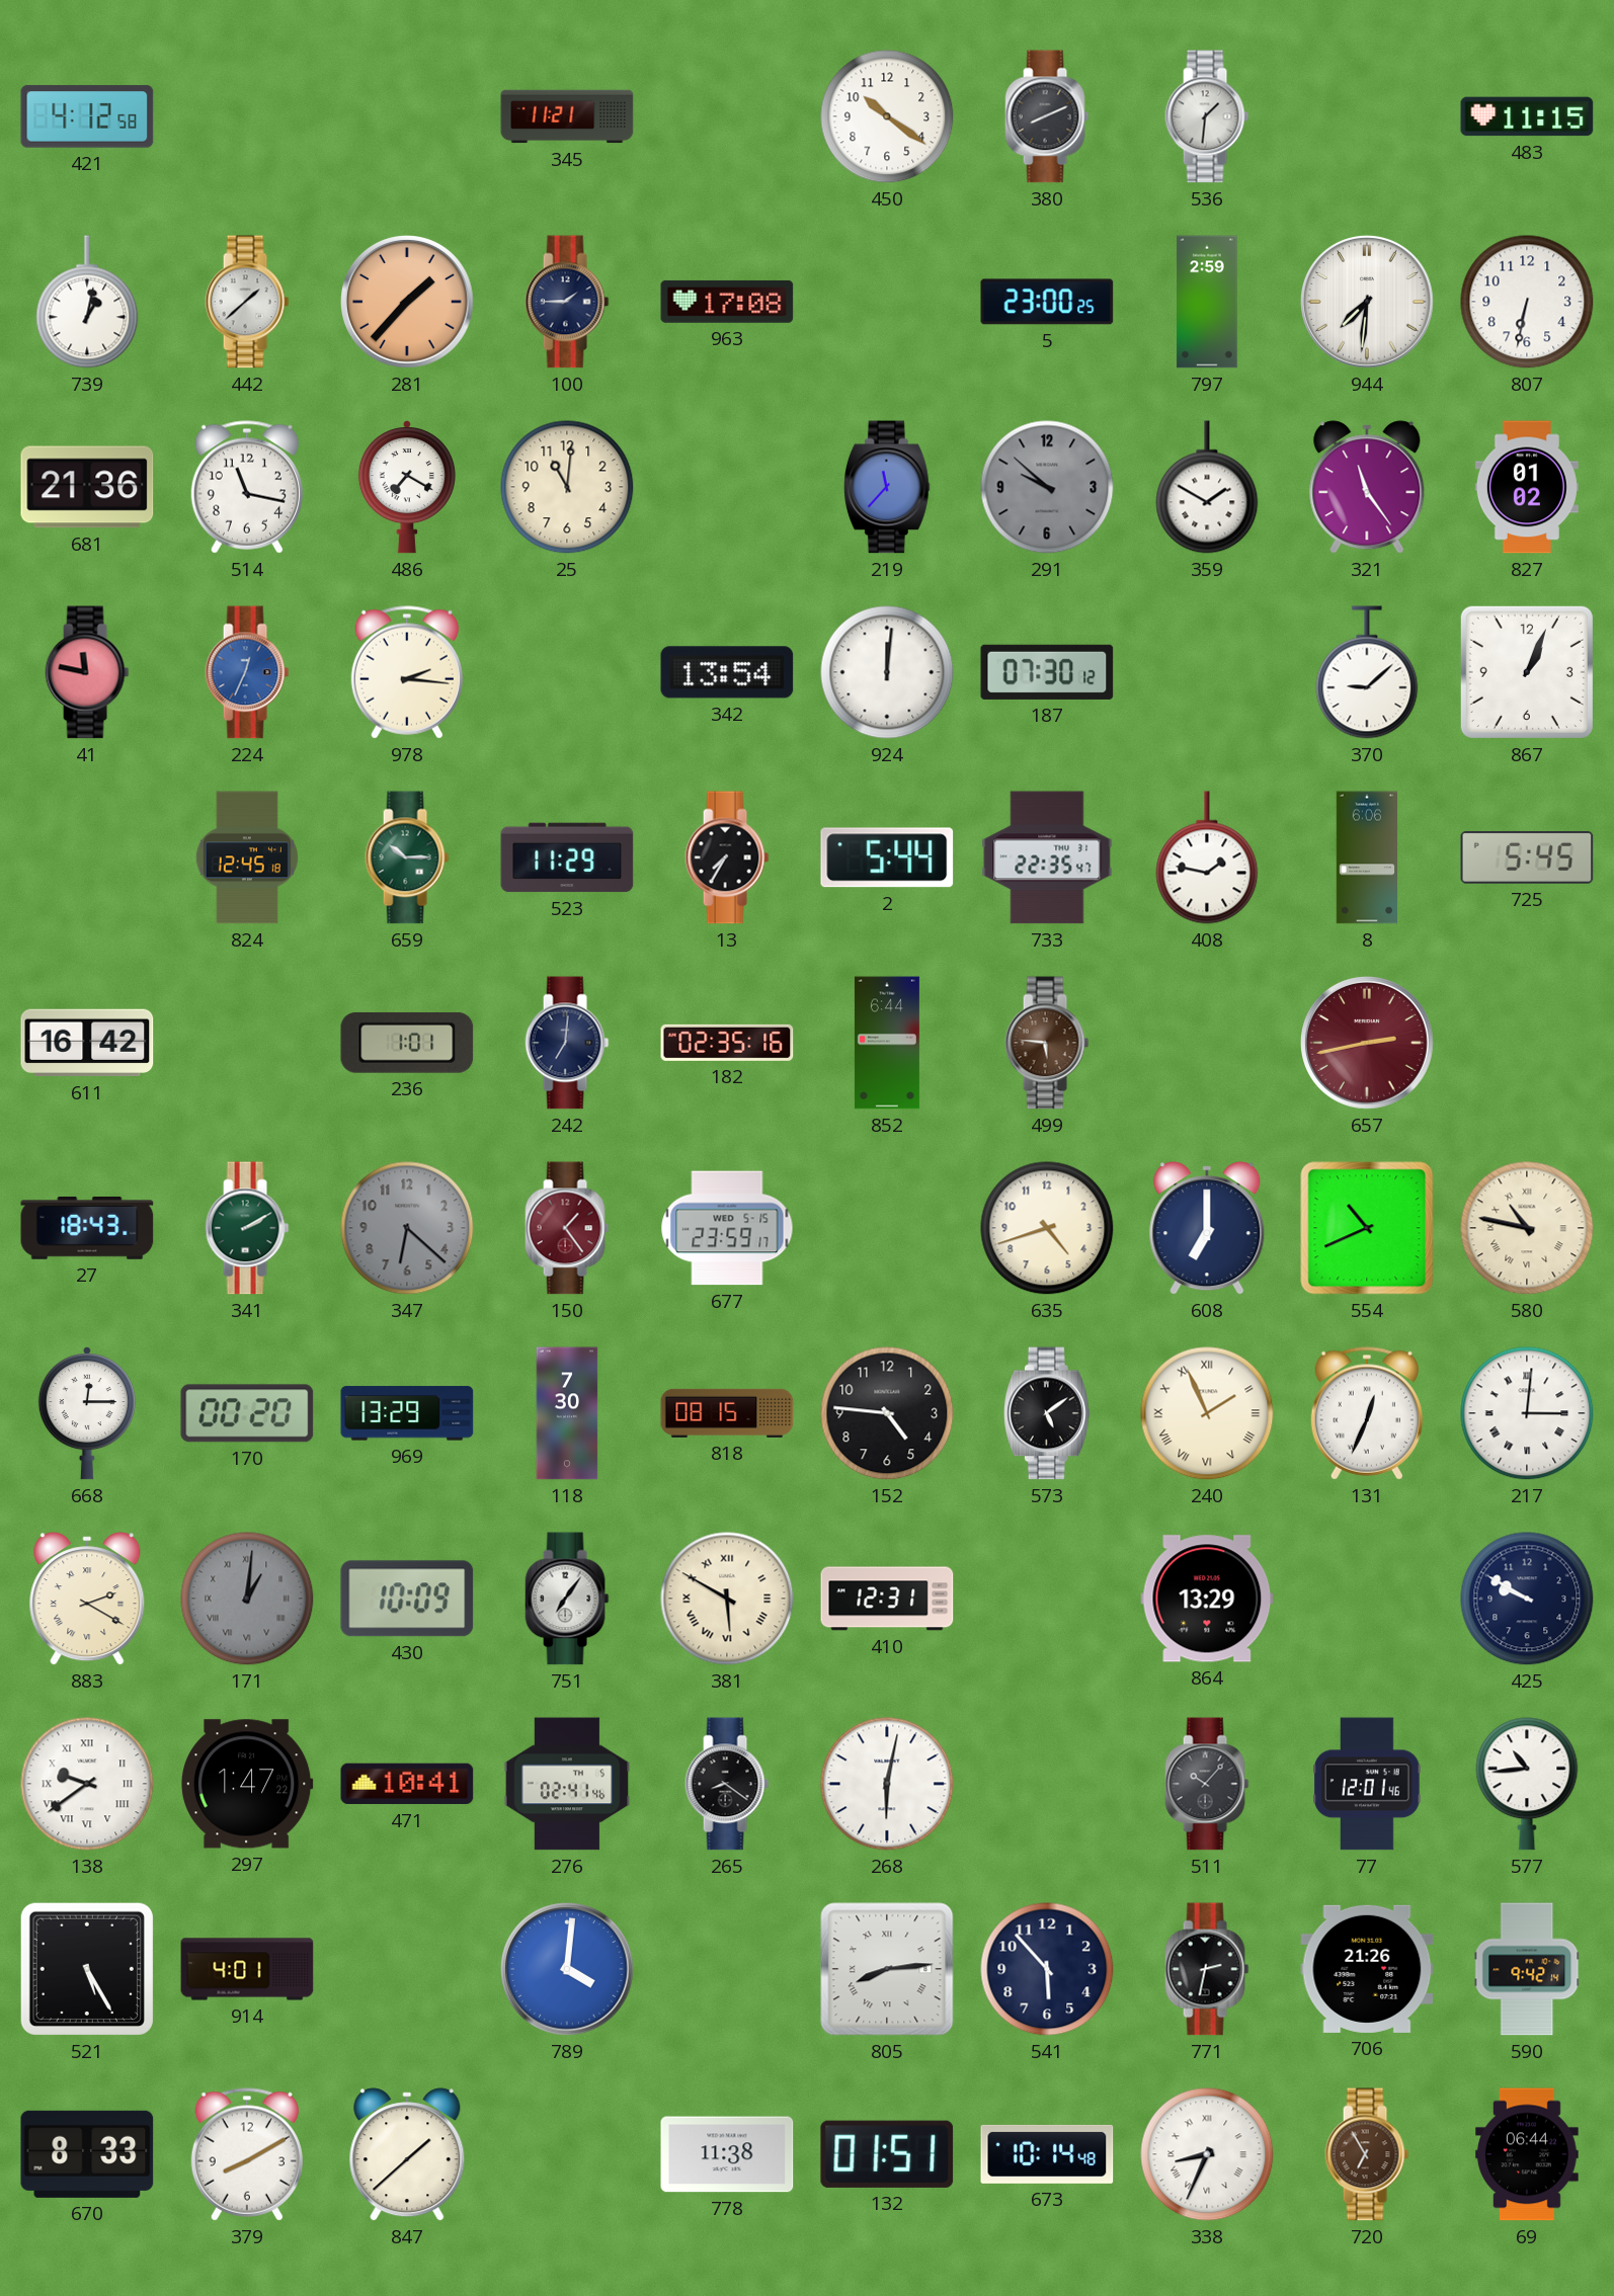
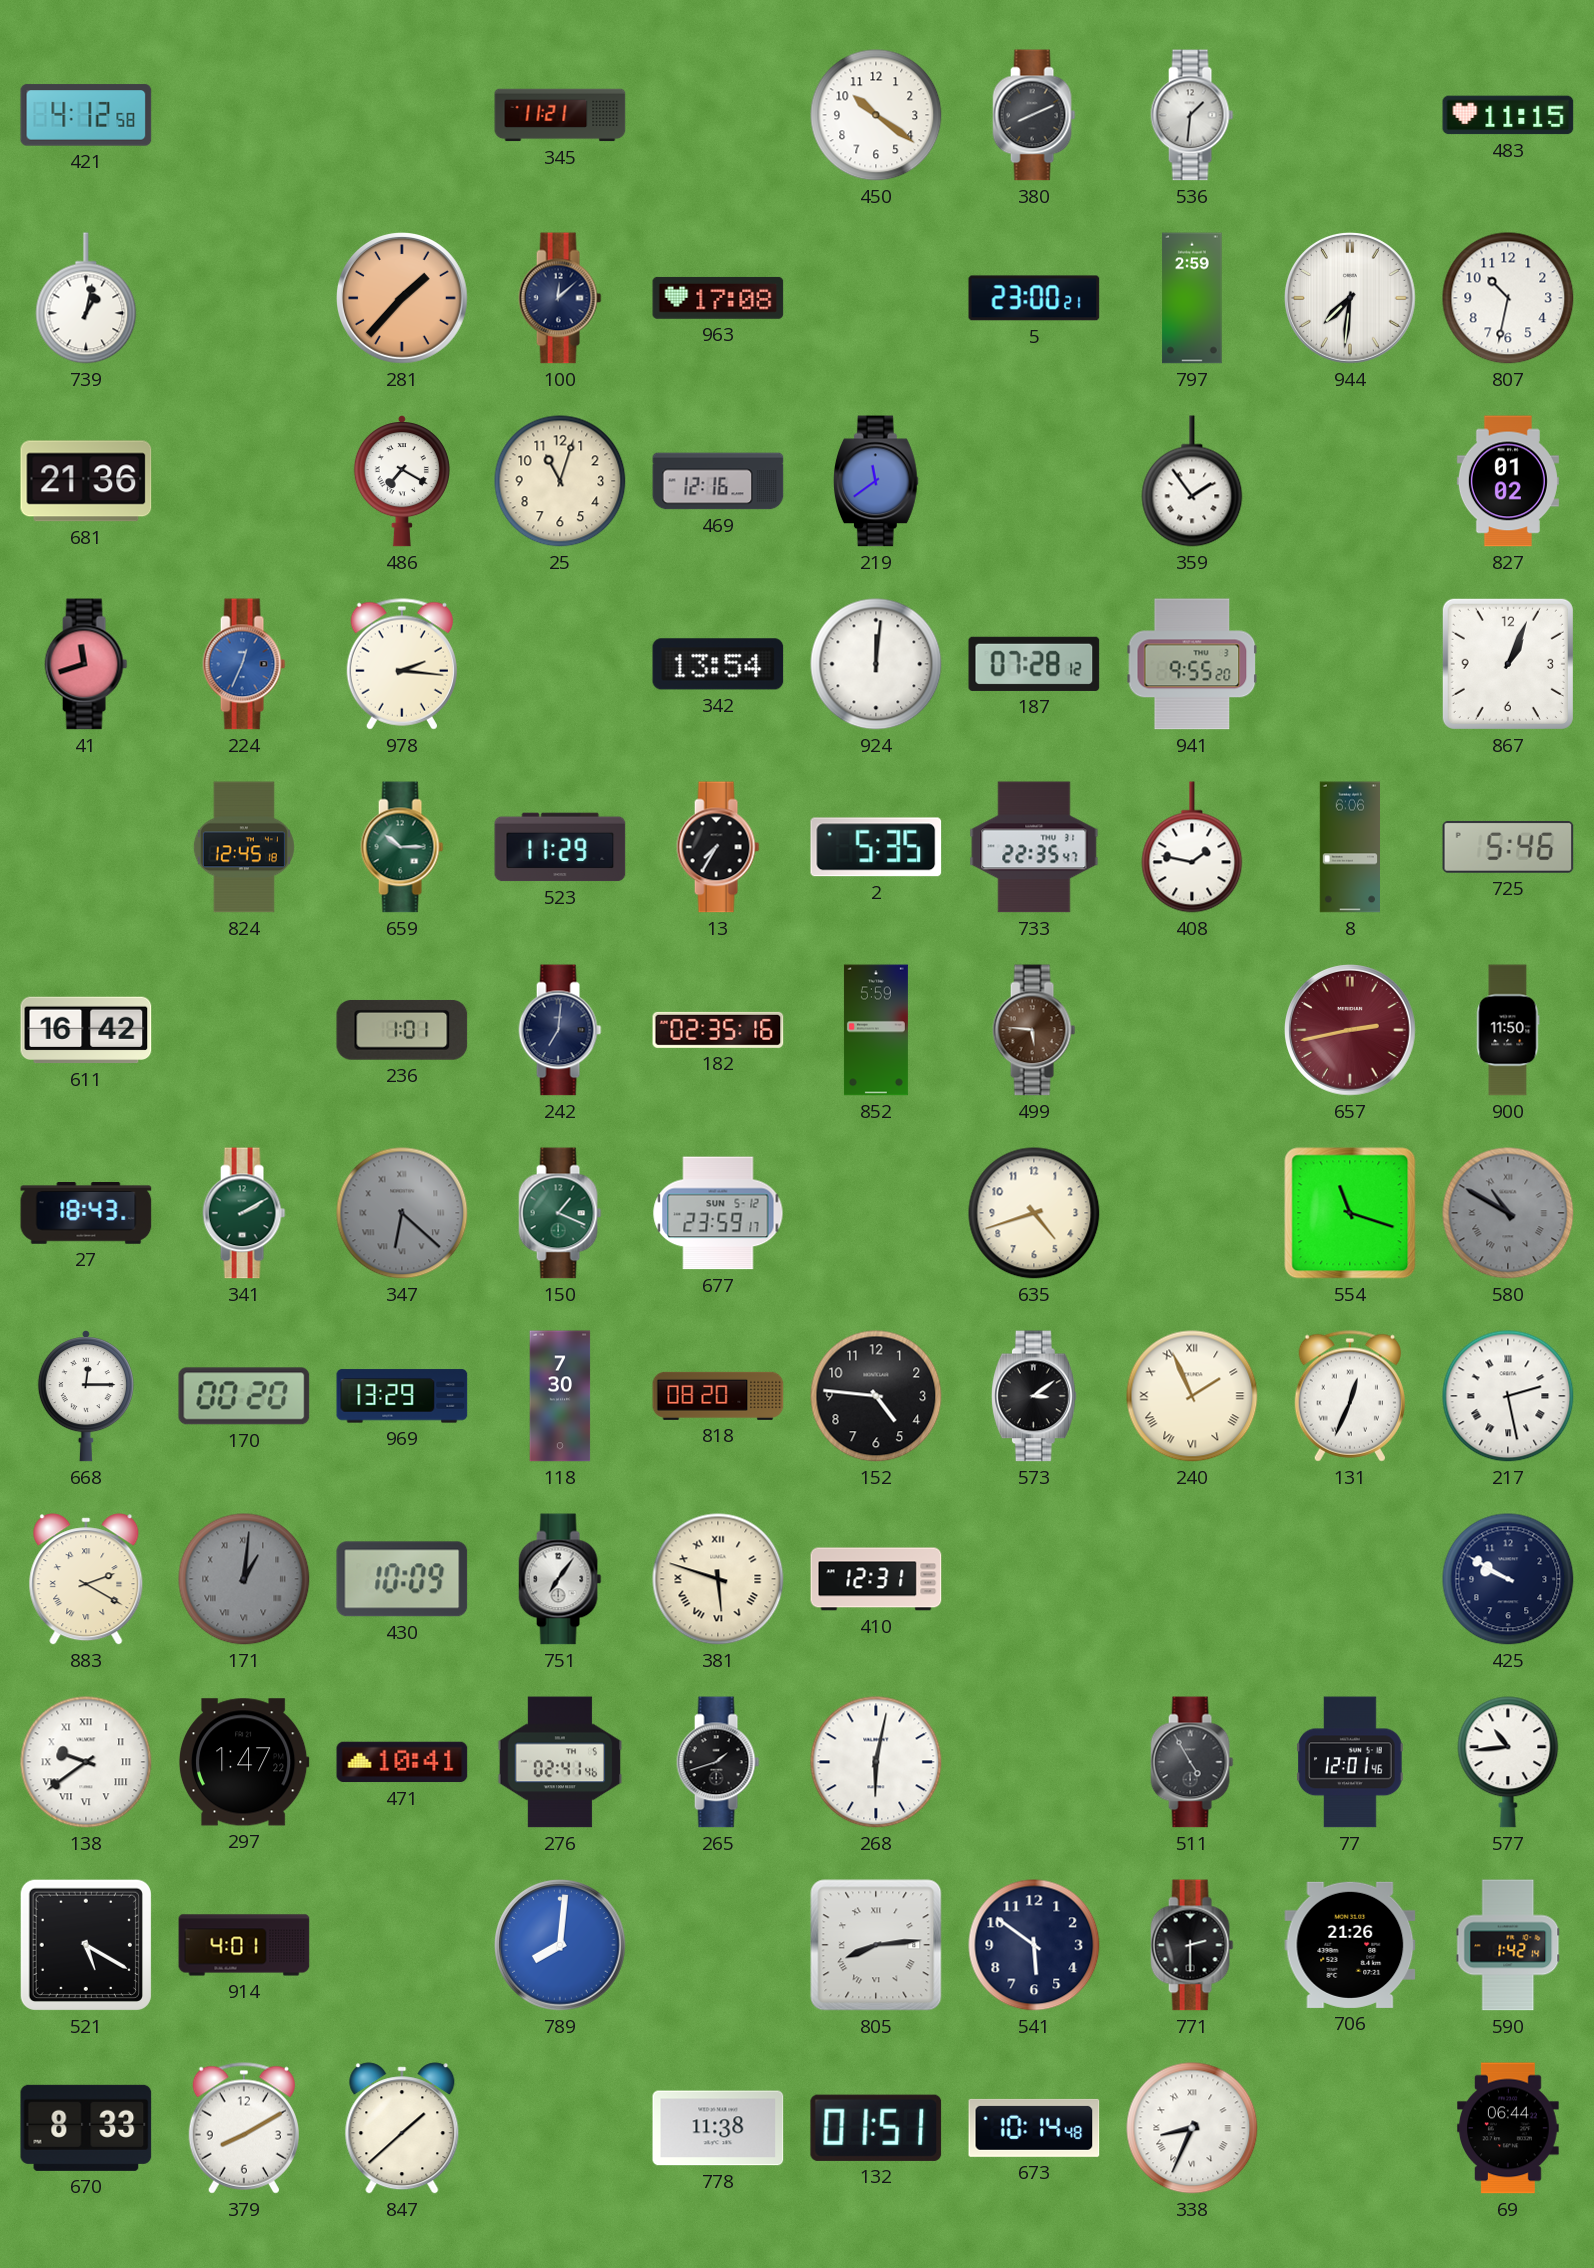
442: 1:38 -> none
100: 1:45 -> 12:08
5: 23:00:25 -> 23:00:21
807: 6:32 -> 10:32
514: 11:17 -> none
25: 11:01 -> 11:03
469: none -> 12:16
219: 11:37 -> 11:39
291: 9:52 -> none
359: 1:50 -> 1:54
321: 11:24 -> none
41: 11:47 -> 11:42
187: 07:30 -> 07:28
941: none -> 9:55
370: 9:08 -> none
2: 5:44 -> 5:35
725: 5:45 -> 5:46
852: 6:44 -> 5:59
900: none -> 11:50
347 numerals: Arabic -> Roman
150: 1:24 -> 1:19
150 dial: burgundy -> green
677 date: WED 5-15 -> SUN 5-12
608: 7:00 -> none
554: 10:41 -> 11:18
580: 10:47 -> 10:50
580 dial: cream -> grey
818: 08:15 -> 08:20
573: 5:09 -> 3:09
217: 3:01 -> 2:28
381: 5:50 -> 5:48
864: 13:29 -> none
265: 8:21 -> 1:42
511: 10:07 -> 4:55
521: 5:25 -> 5:20
789: 4:01 -> 8:01
541: 5:53 -> 5:51
771: 2:32 -> 2:30
590: 9:42 -> 1:42
720: 6:55 -> none
